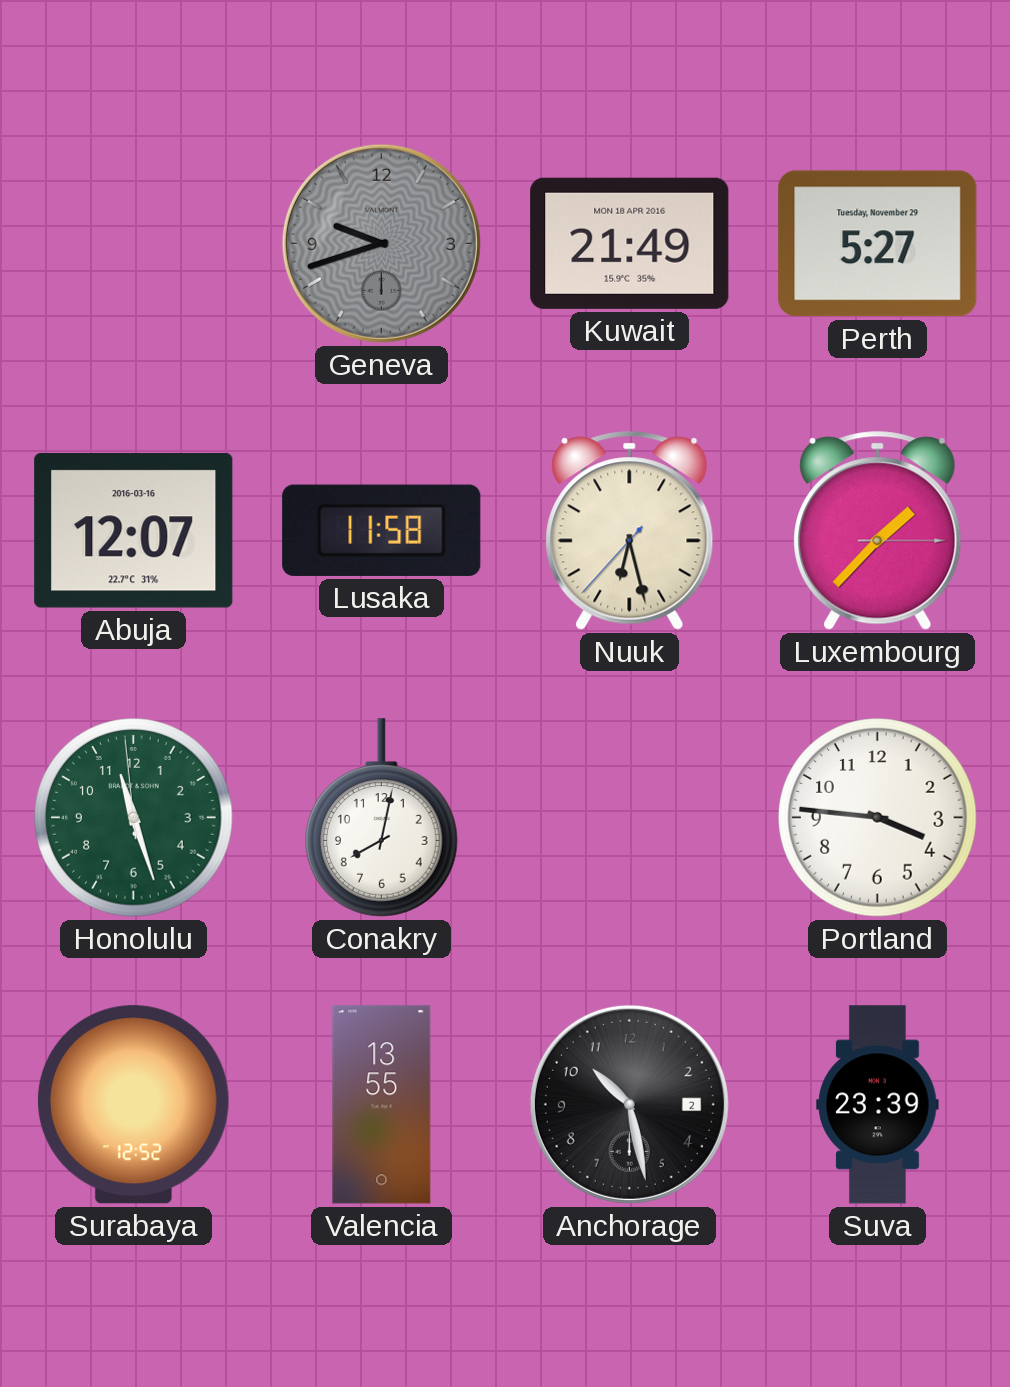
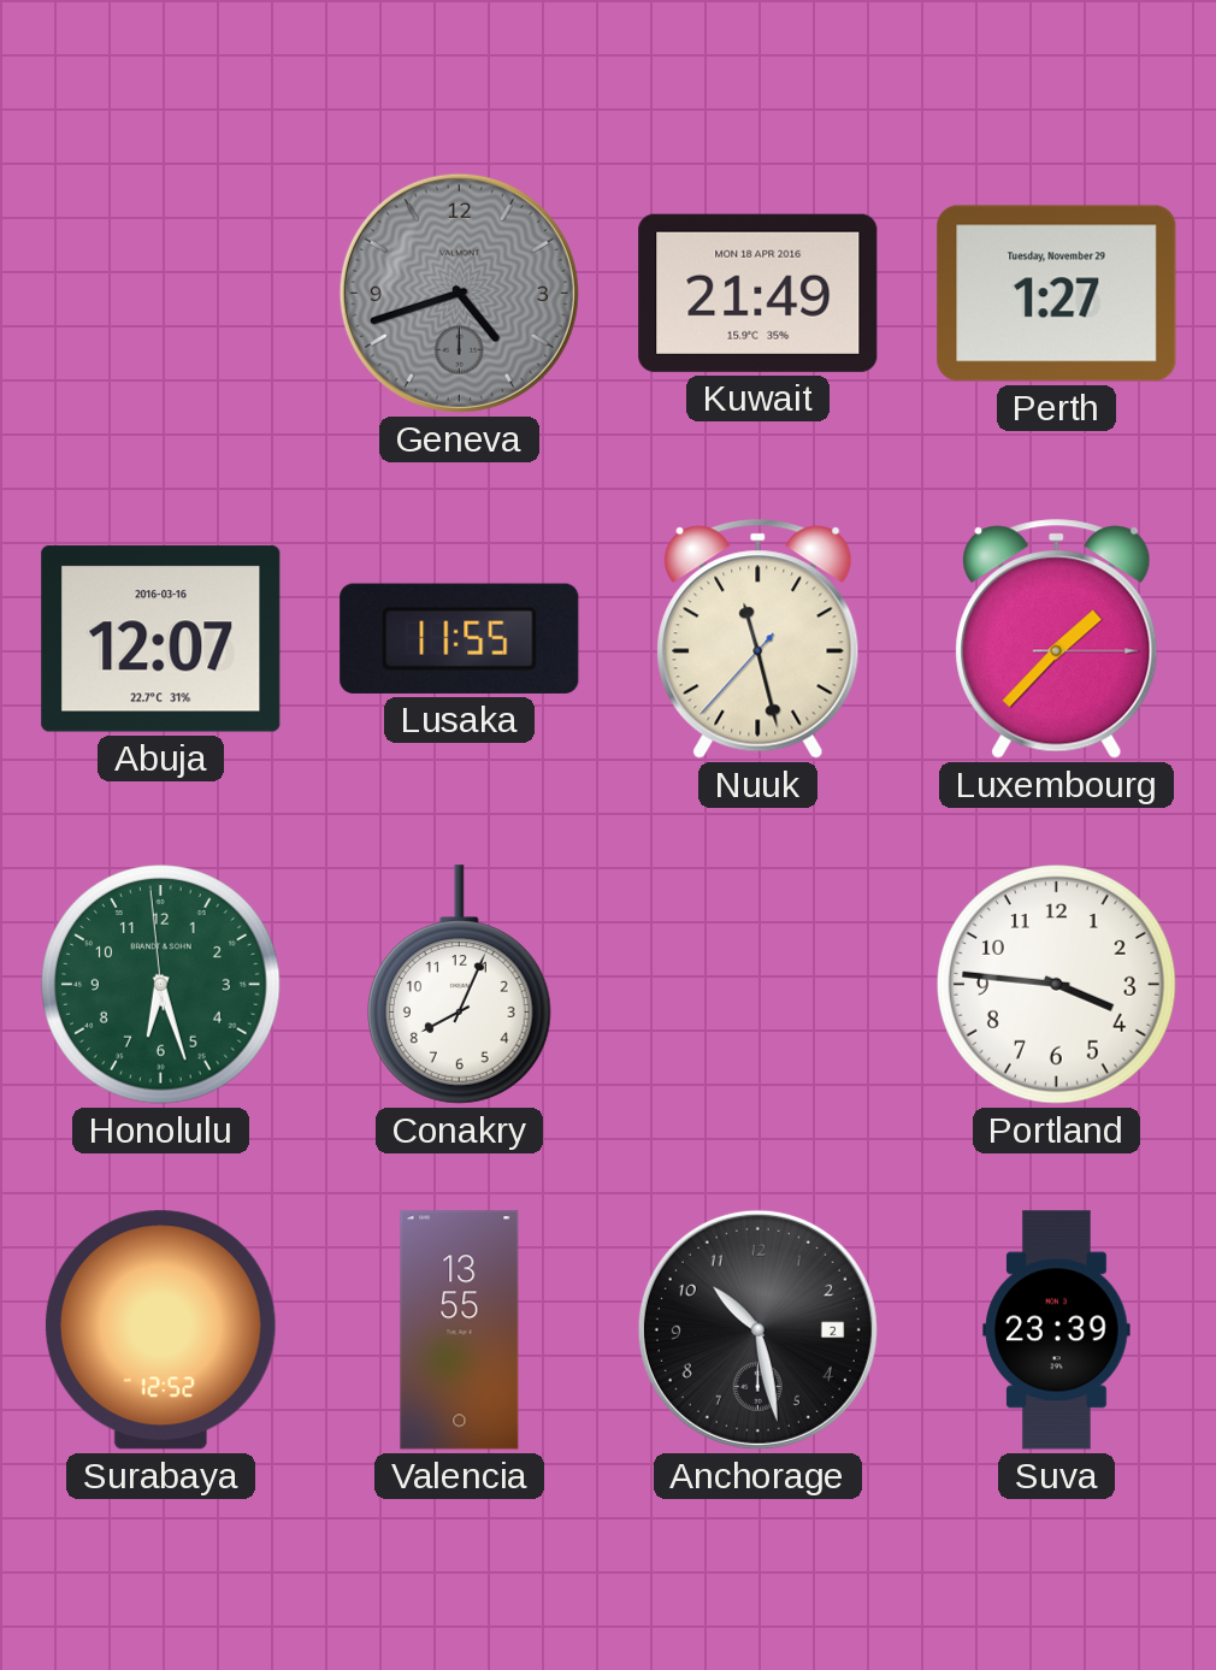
Geneva: 9:42 -> 4:42
Perth: 5:27 -> 1:27
Lusaka: 11:58 -> 11:55
Nuuk: 6:27 -> 11:27
Honolulu: 11:26 -> 6:26
Conakry: 8:02 -> 8:04
